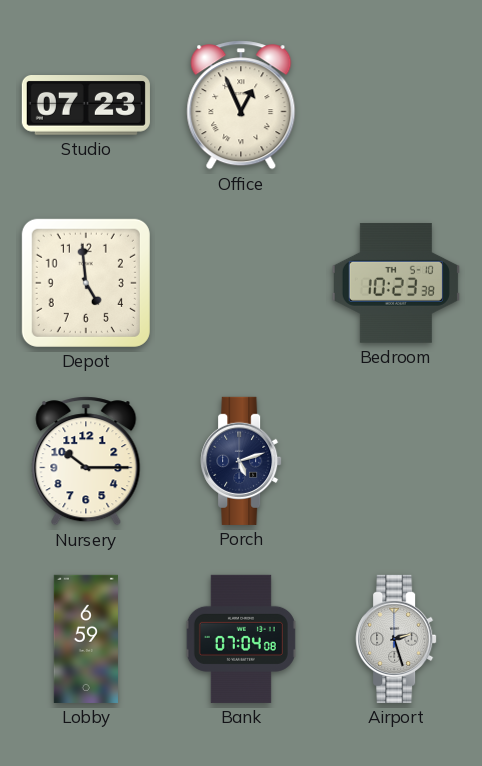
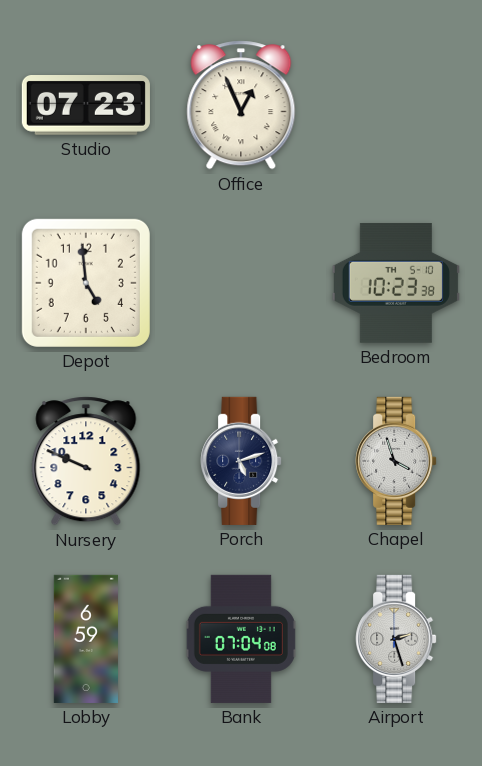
Nursery: 10:15 -> 9:49
Chapel: none -> 3:57
